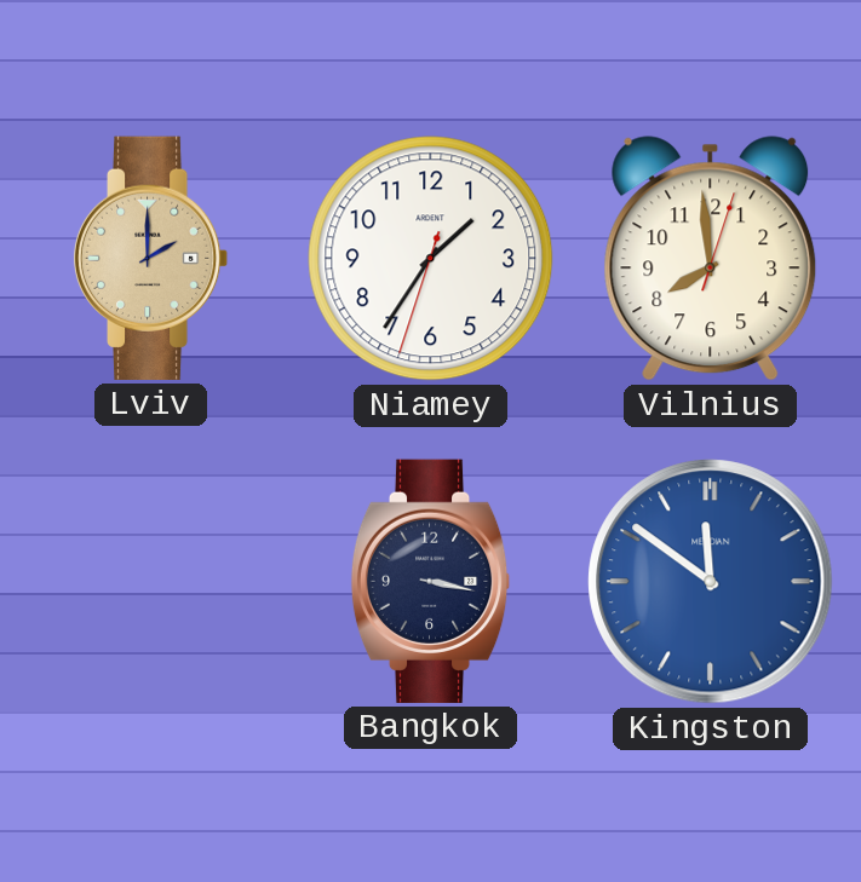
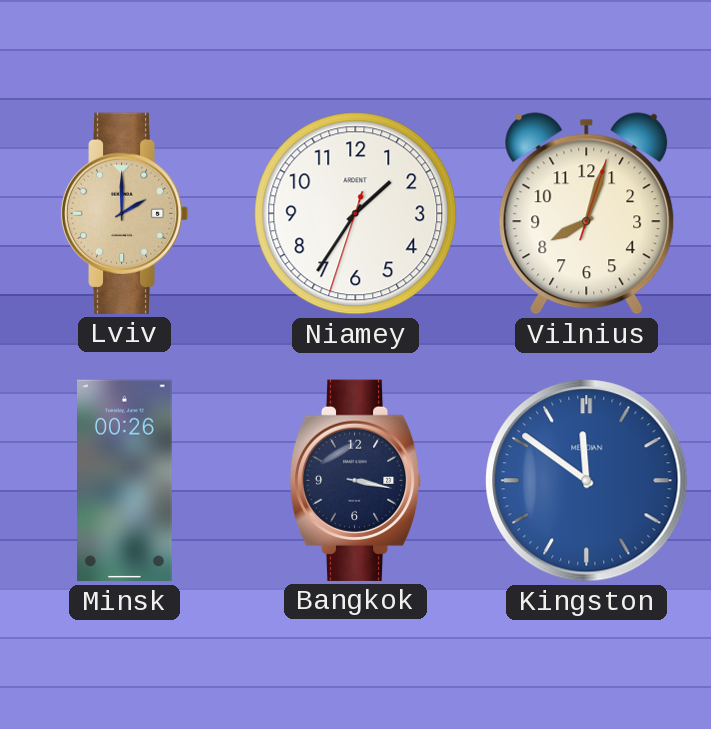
Vilnius: 7:59 -> 8:03
Minsk: none -> 00:26
